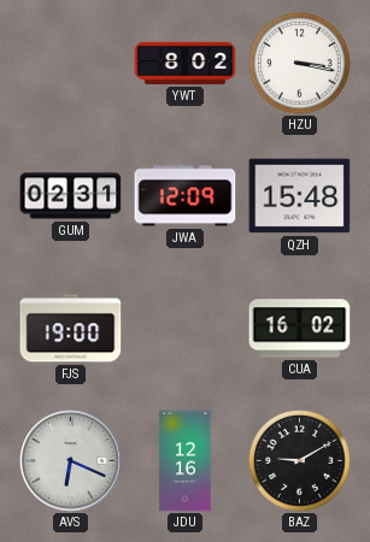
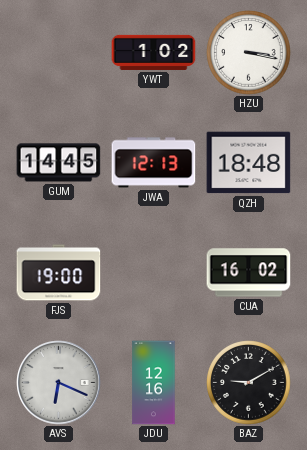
YWT: 8:02 -> 1:02
GUM: 02:31 -> 14:45
JWA: 12:09 -> 12:13
QZH: 15:48 -> 18:48
